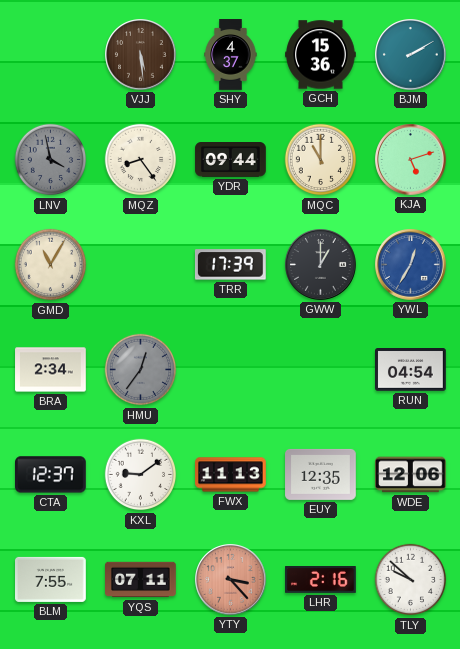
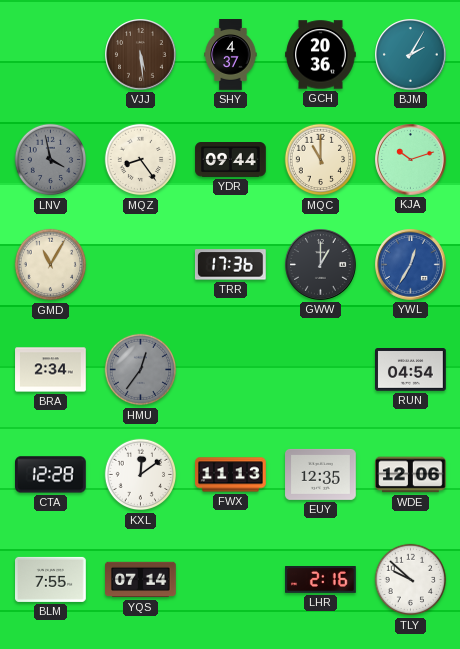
GCH: 15:36 -> 20:36
BJM: 2:10 -> 2:05
KJA: 5:12 -> 10:12
TRR: 17:39 -> 17:36
CTA: 12:37 -> 12:28
KXL: 9:09 -> 12:09
YQS: 07:11 -> 07:14
YTY: 3:23 -> none
